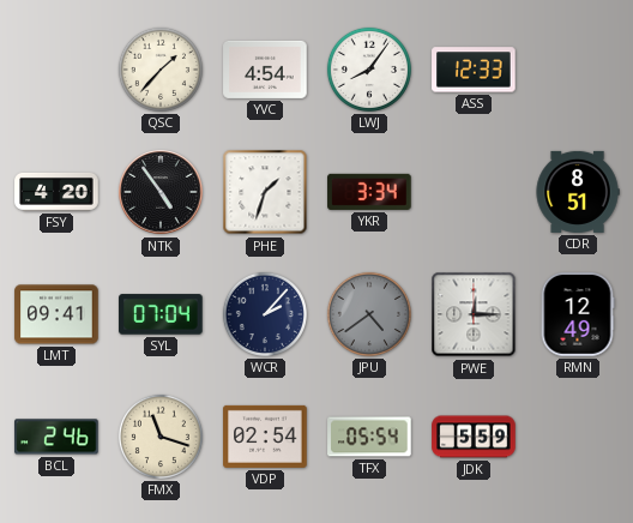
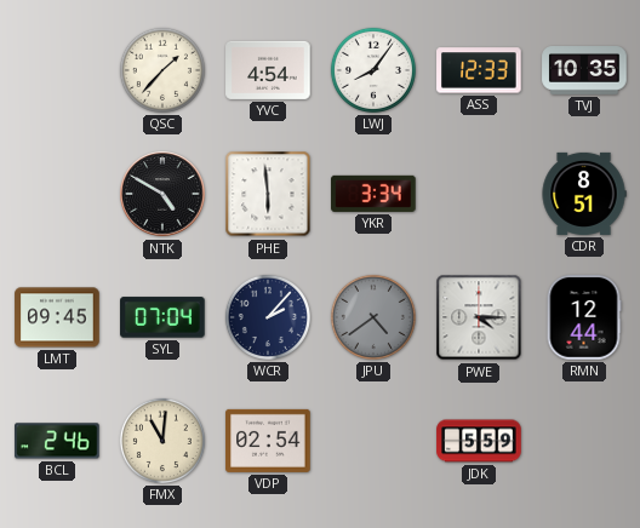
TVJ: none -> 10:35
FSY: 4:20 -> none
NTK: 4:54 -> 4:50
PHE: 1:33 -> 5:59
LMT: 09:41 -> 09:45
PWE: 12:15 -> 4:15
RMN: 12:49 -> 12:44
FMX: 11:18 -> 11:01
TFX: 05:54 -> none
